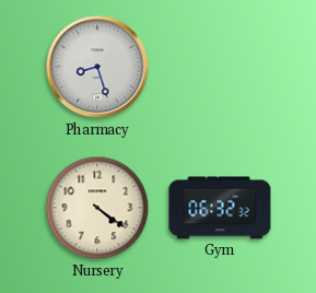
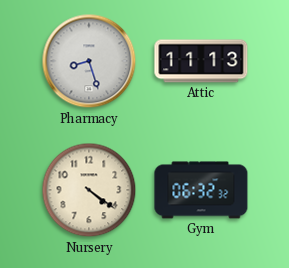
Attic: none -> 11:13
